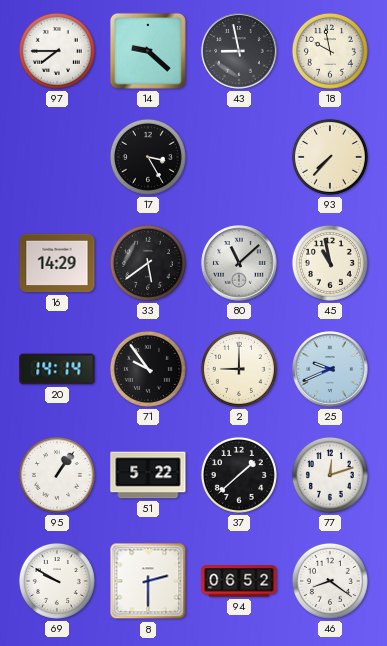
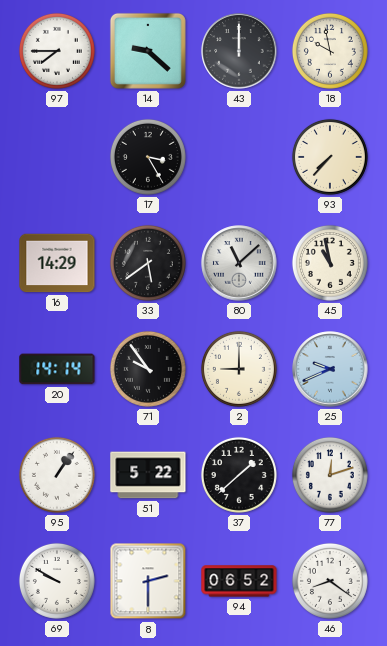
43: 8:58 -> 12:00
